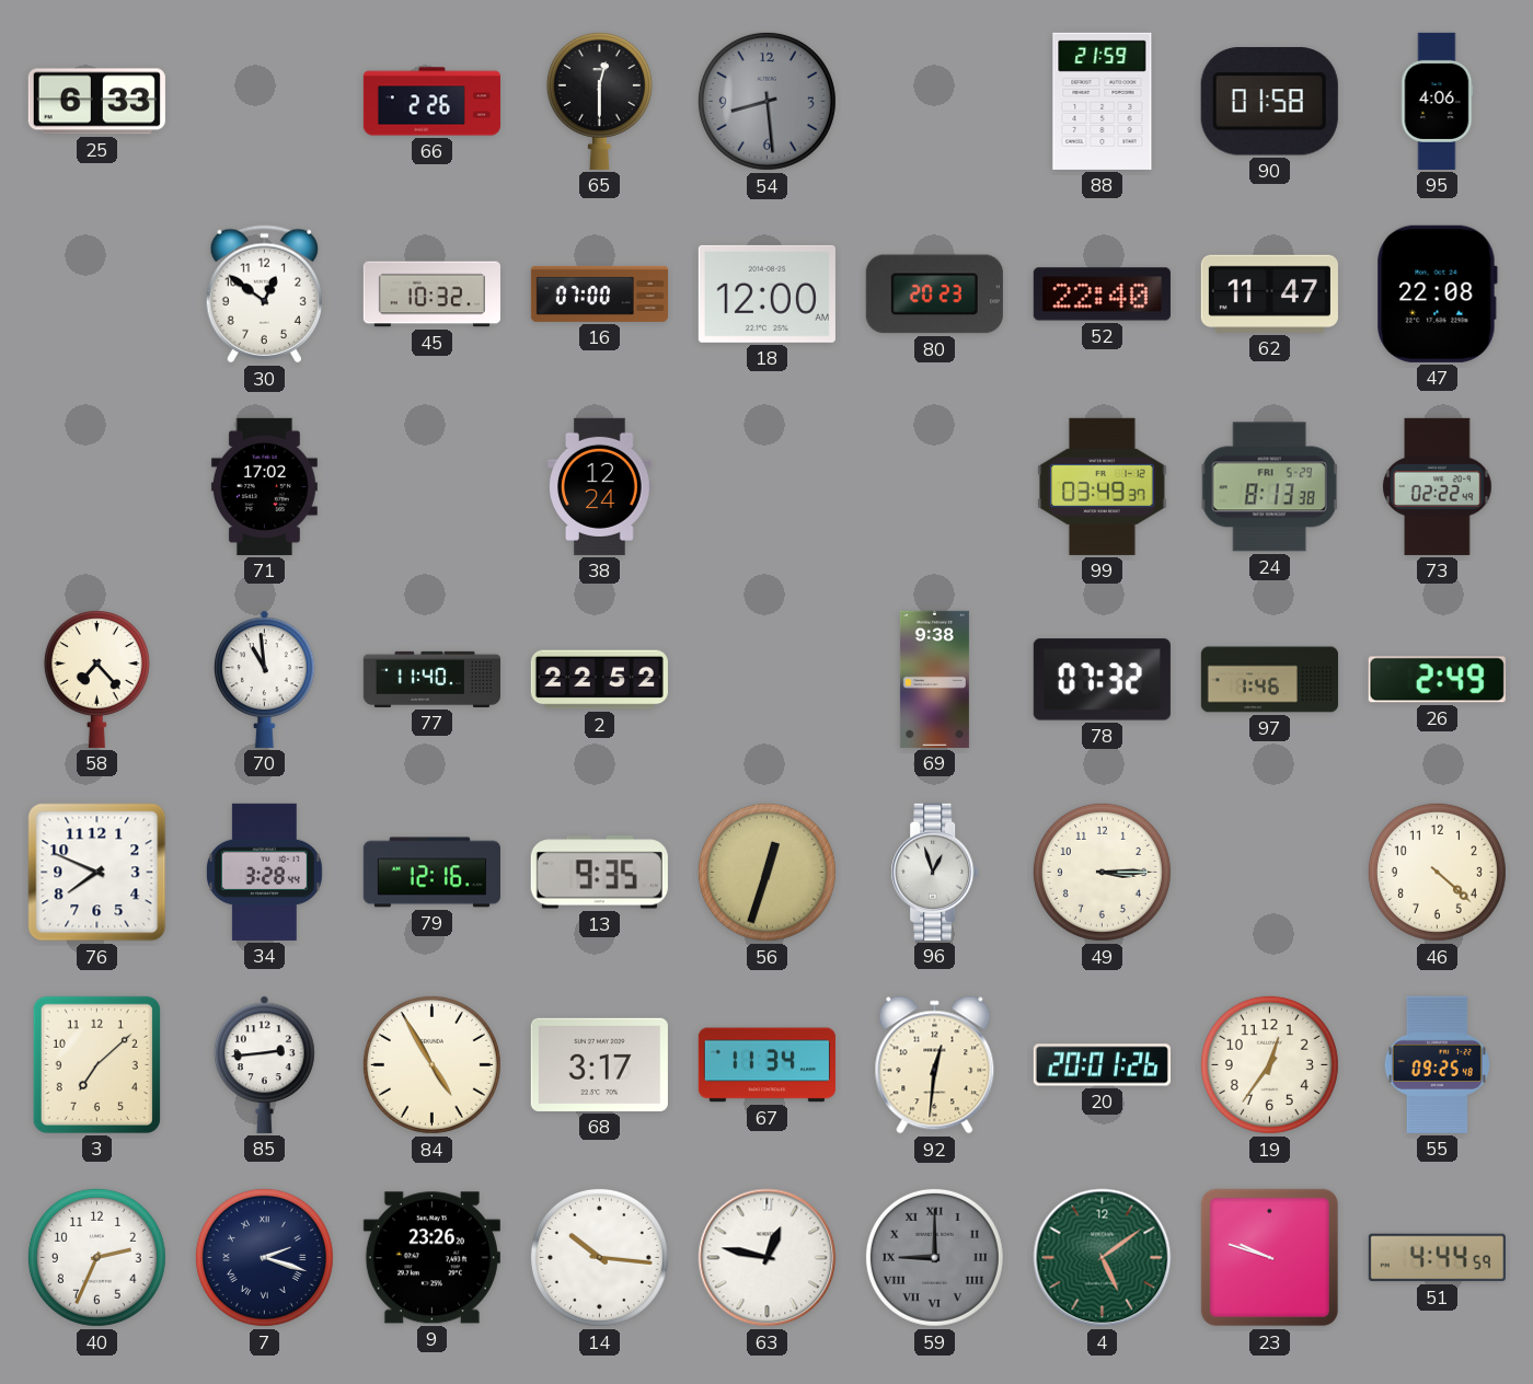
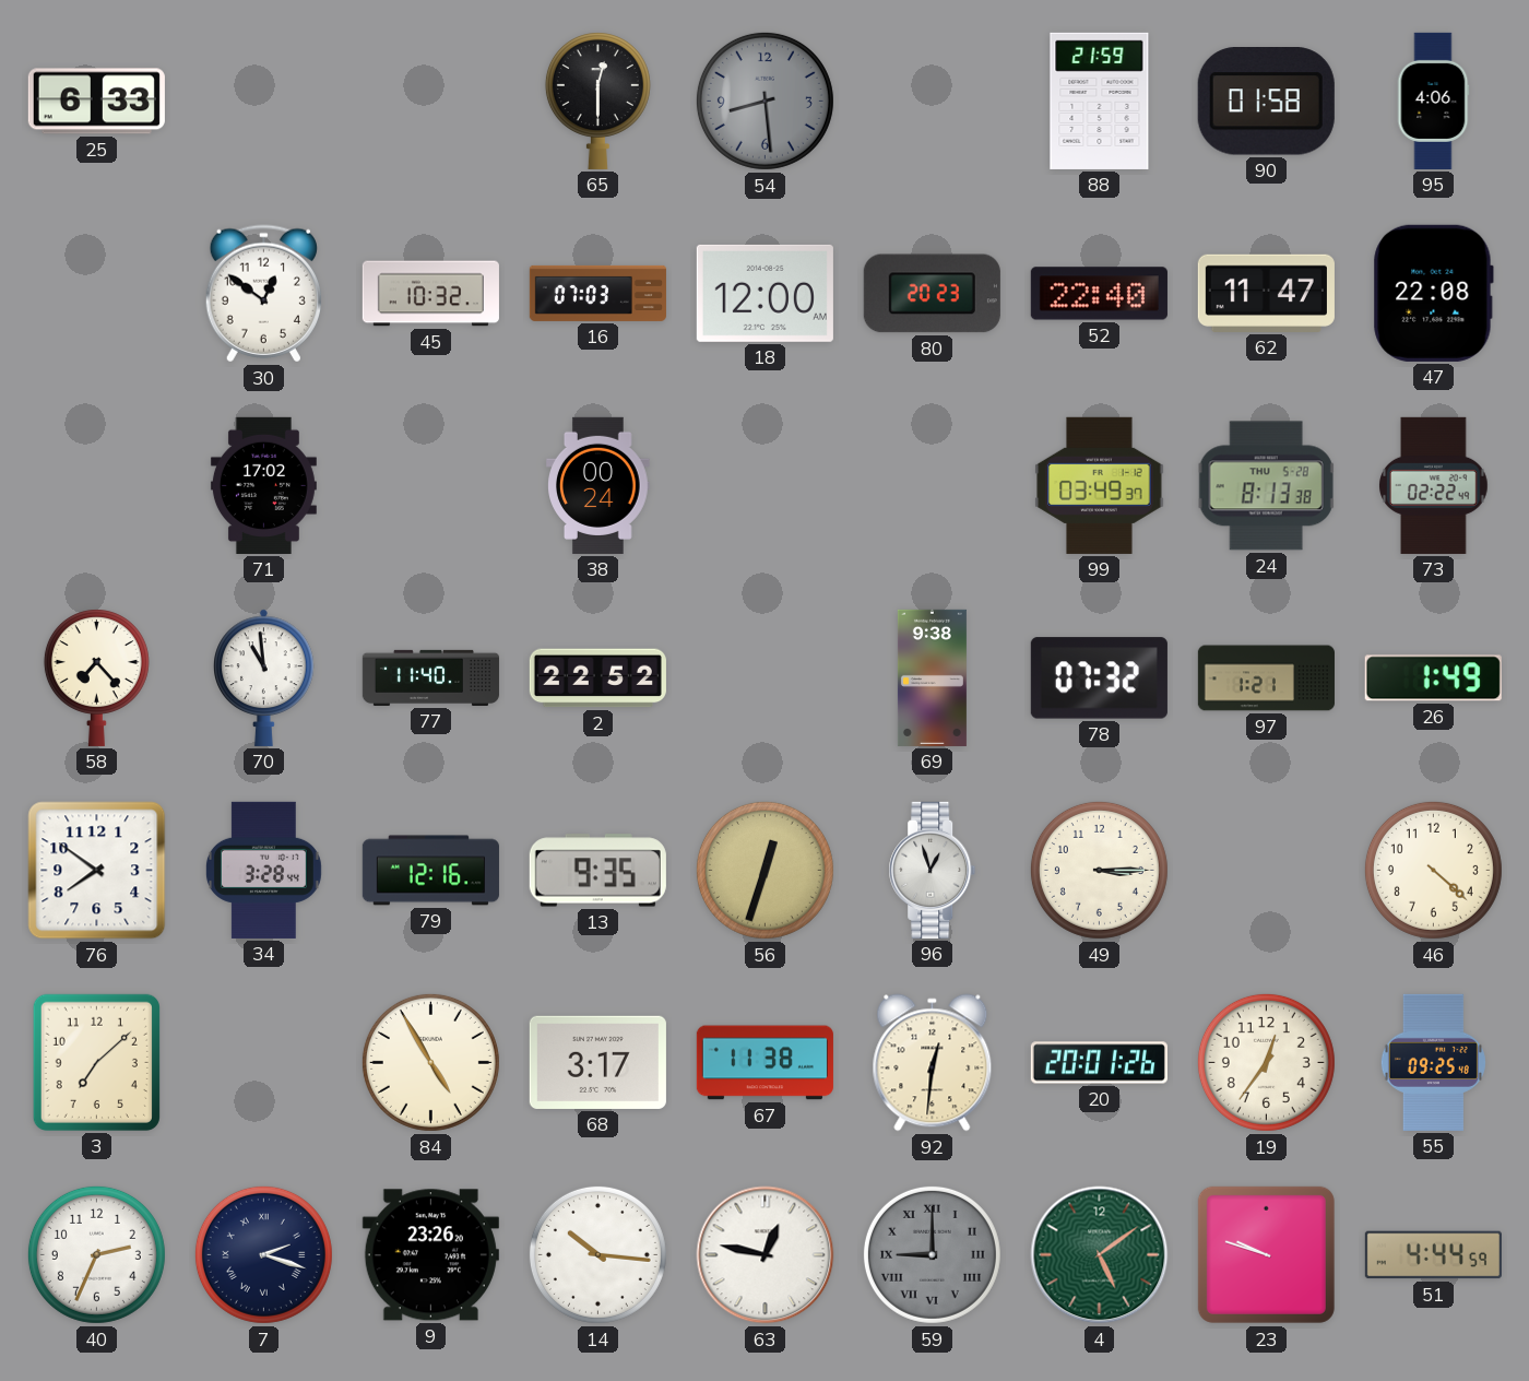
66: 2:26 -> none
16: 07:00 -> 07:03
38: 12:24 -> 00:24
24 date: FRI 5-29 -> THU 5-28
97: 1:46 -> 1:21
26: 2:49 -> 1:49
76: 7:49 -> 7:51
85: 2:44 -> none
67: 11:34 -> 11:38
